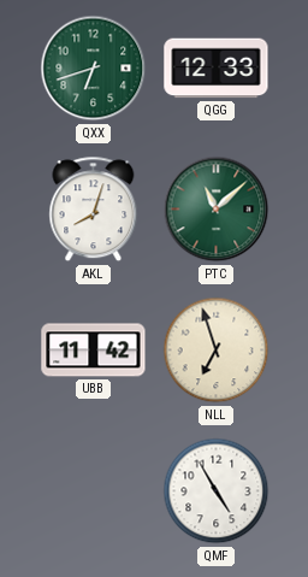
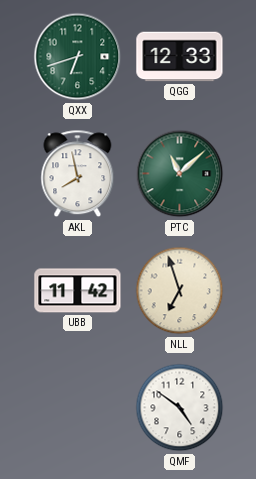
AKL: 8:03 -> 7:58
QMF: 4:55 -> 4:51
